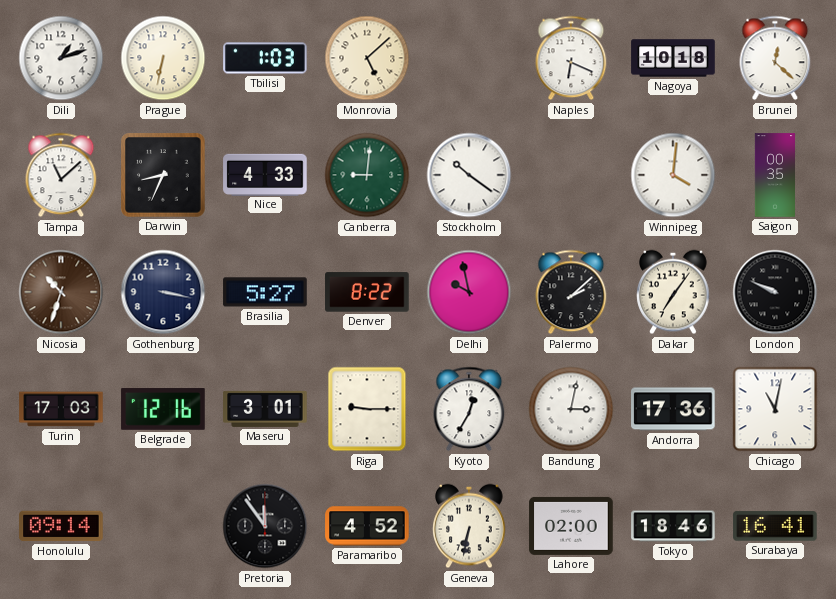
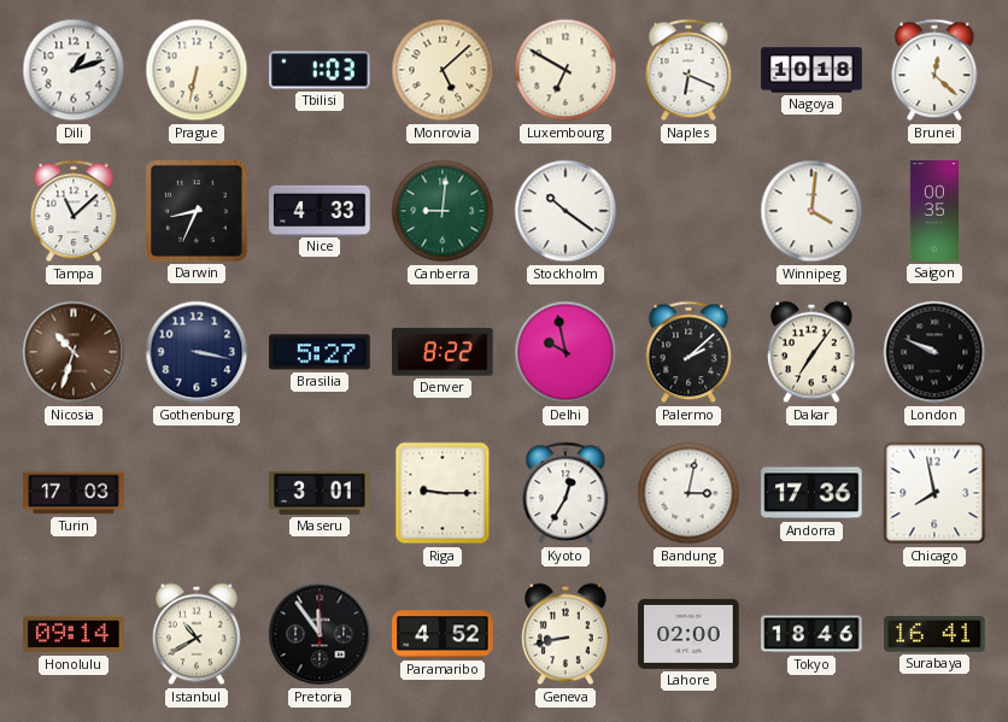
Luxembourg: none -> 6:50
Belgrade: 12:16 -> none
Chicago: 11:02 -> 7:58
Istanbul: none -> 10:40
Geneva: 6:32 -> 8:43
